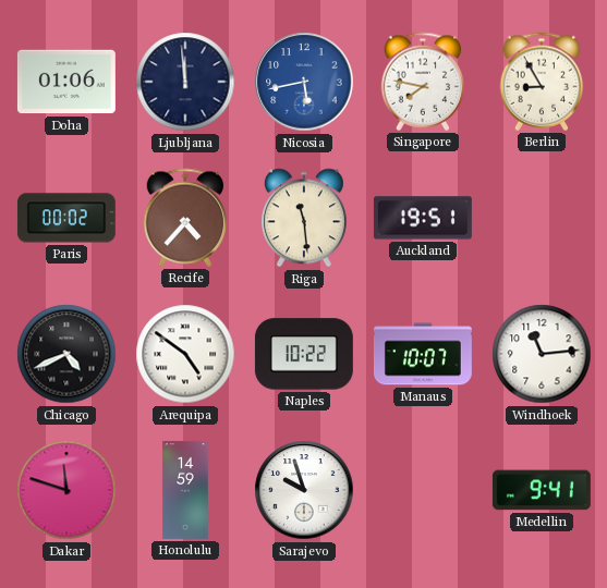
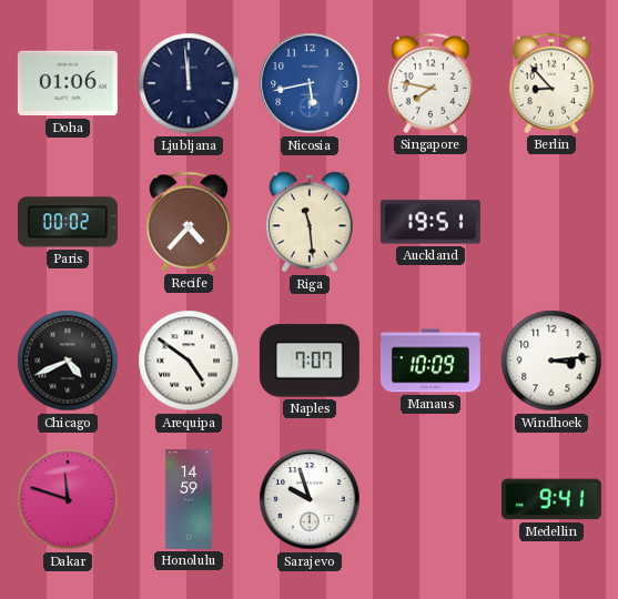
Berlin: 8:55 -> 8:53
Naples: 10:22 -> 7:07
Manaus: 10:07 -> 10:09
Windhoek: 11:14 -> 3:14
